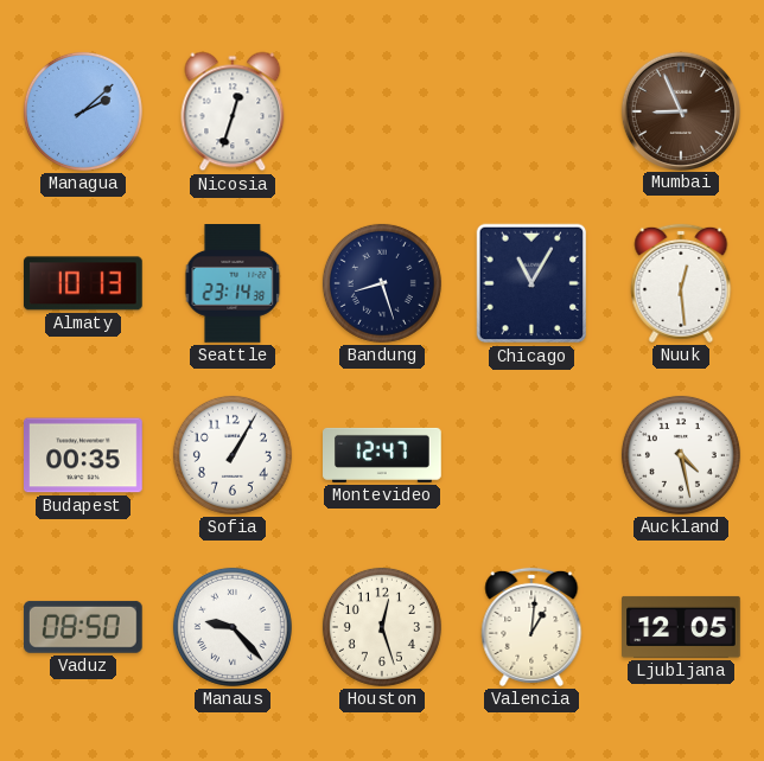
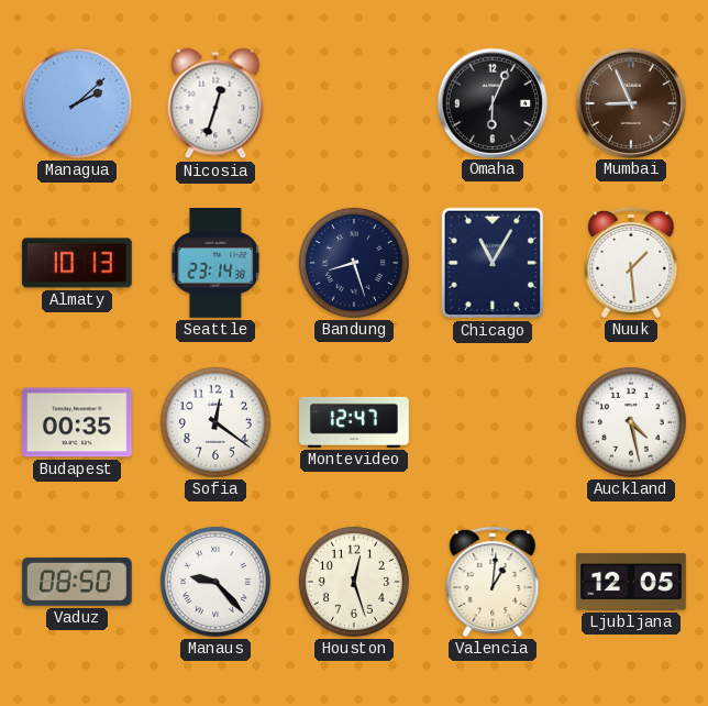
Omaha: none -> 6:04
Nuuk: 12:29 -> 1:29
Sofia: 1:05 -> 12:21
